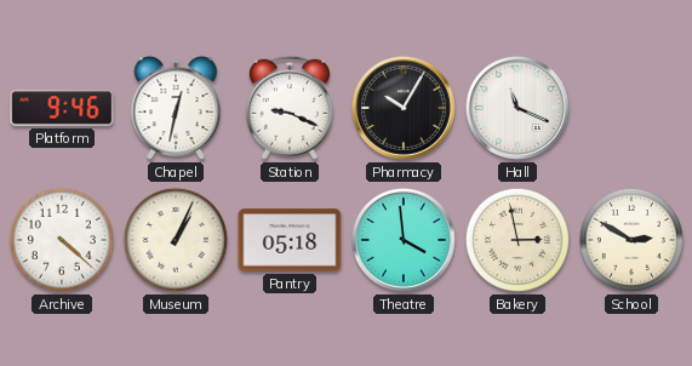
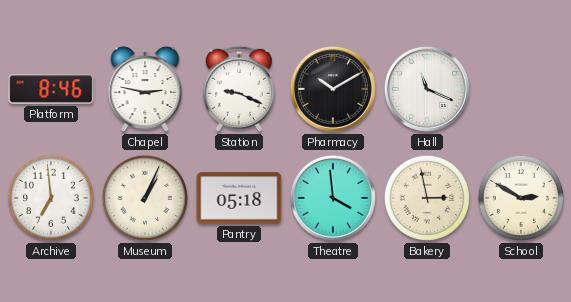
Platform: 9:46 -> 8:46
Chapel: 12:32 -> 2:47
Pharmacy: 10:05 -> 10:10
Archive: 4:22 -> 6:59
